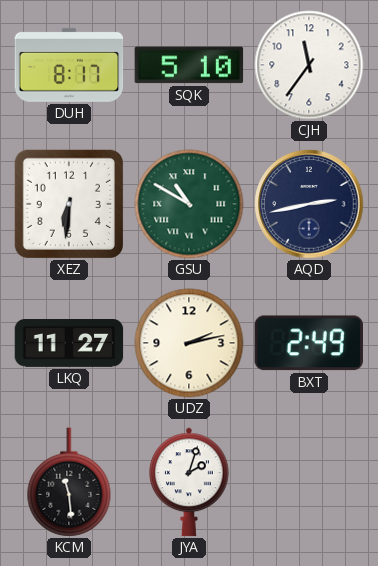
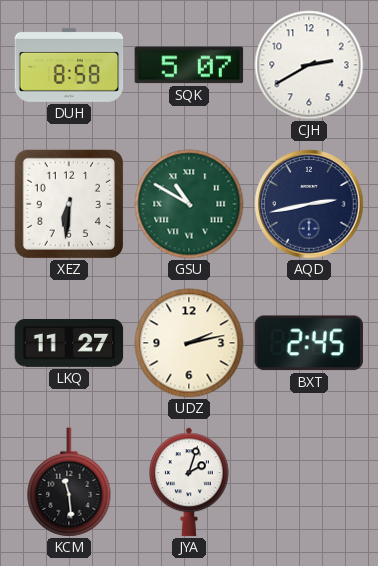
DUH: 8:17 -> 8:58
SQK: 5:10 -> 5:07
CJH: 11:36 -> 2:40
BXT: 2:49 -> 2:45
